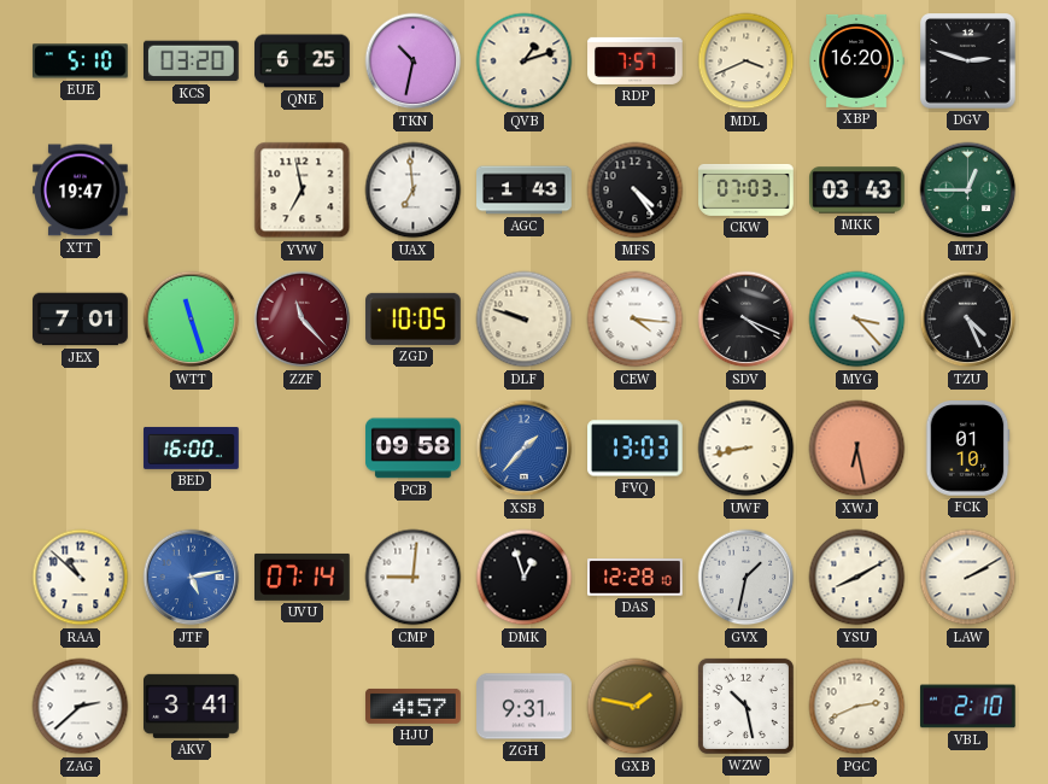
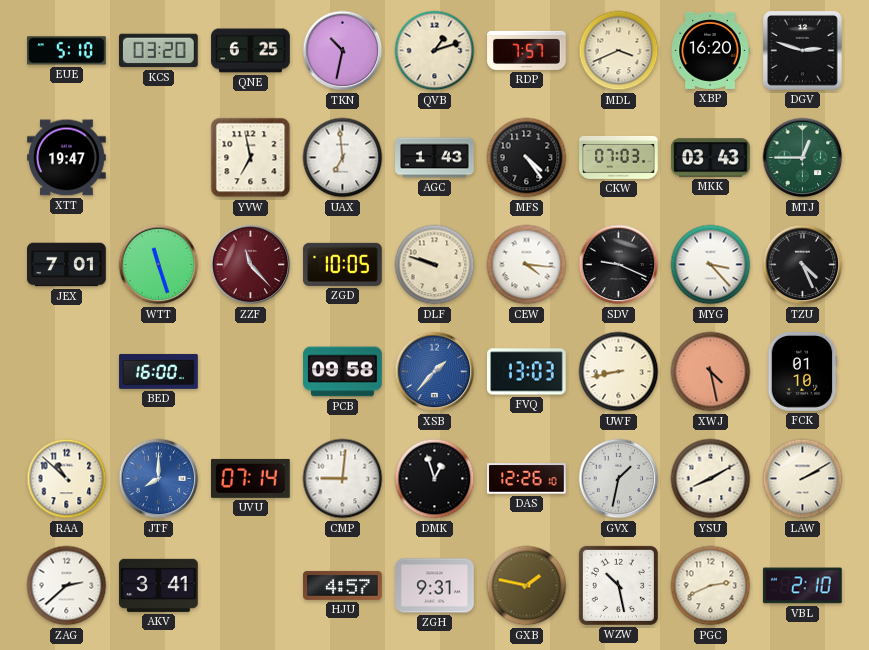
SDV: 4:19 -> 9:19
XWJ: 6:28 -> 4:28
JTF: 5:13 -> 8:00
DAS: 12:28 -> 12:26
